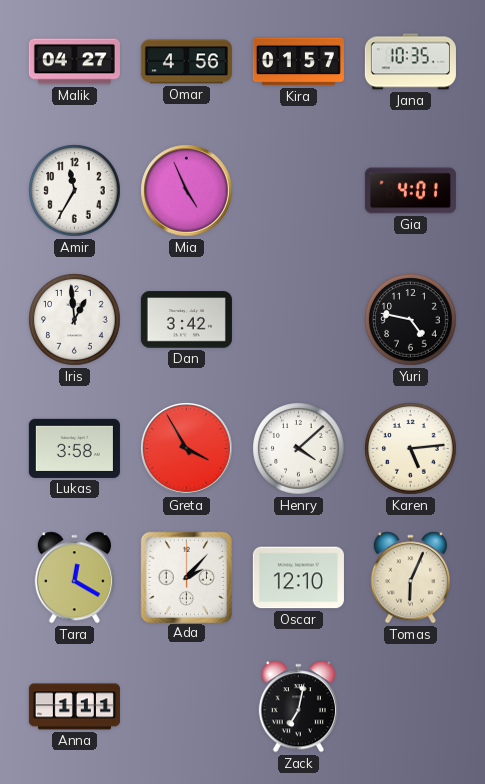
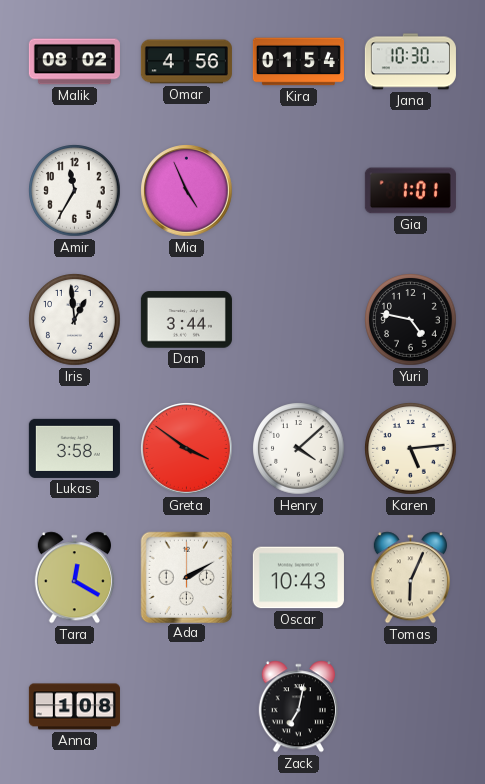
Malik: 04:27 -> 08:02
Kira: 01:57 -> 01:54
Jana: 10:35 -> 10:30
Gia: 4:01 -> 1:01
Dan: 3:42 -> 3:44
Greta: 3:55 -> 3:51
Ada: 2:07 -> 2:10
Oscar: 12:10 -> 10:43
Anna: 1:11 -> 1:08
